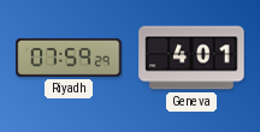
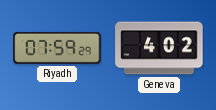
Geneva: 4:01 -> 4:02
